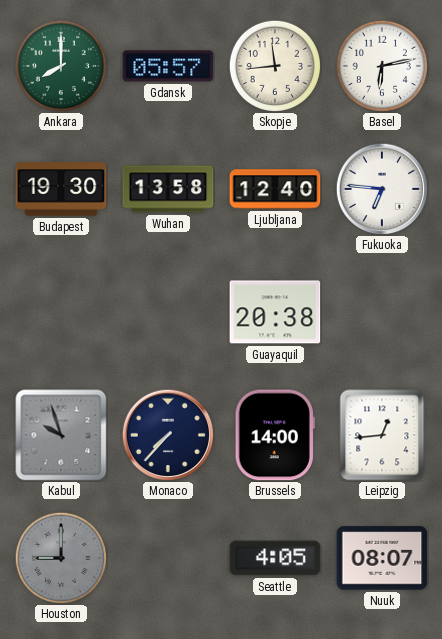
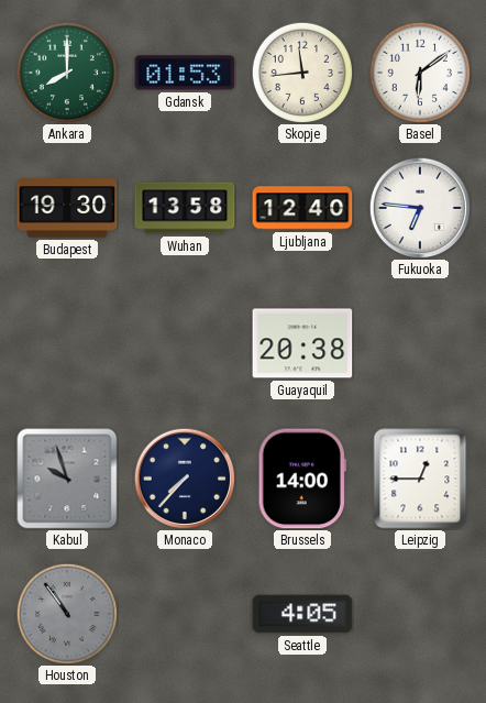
Gdansk: 05:57 -> 01:53
Basel: 6:13 -> 6:09
Leipzig: 12:44 -> 12:45
Houston: 9:00 -> 10:54
Nuuk: 08:07 -> none
